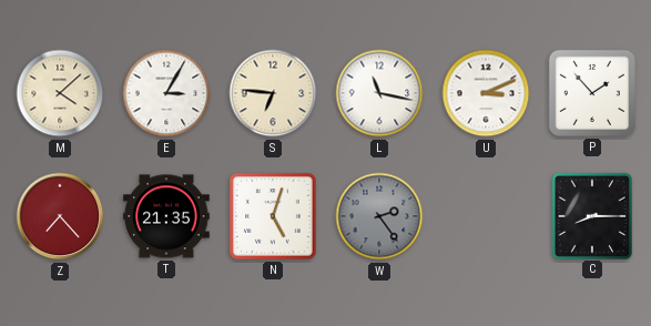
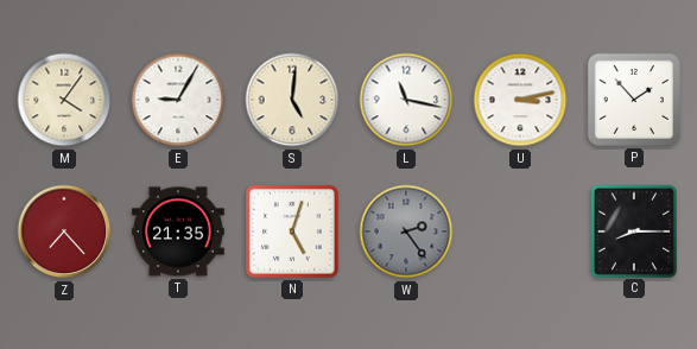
M: 4:08 -> 4:06
E: 3:05 -> 9:05
S: 6:46 -> 5:01
U: 3:11 -> 3:13
